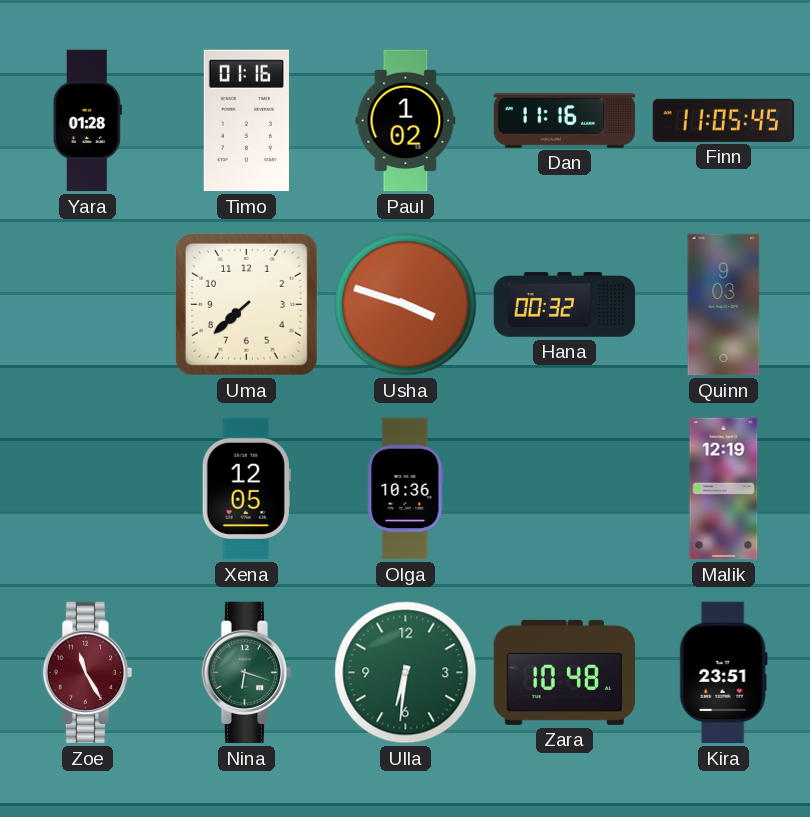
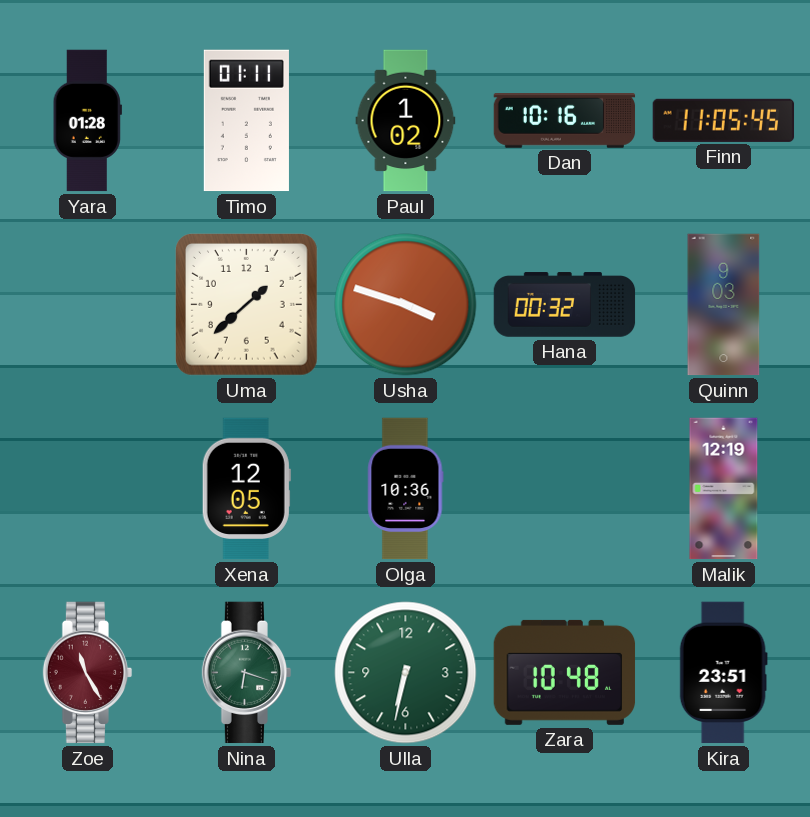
Timo: 01:16 -> 01:11
Dan: 11:16 -> 10:16
Uma: 7:38 -> 1:38
Ulla: 6:31 -> 6:32
